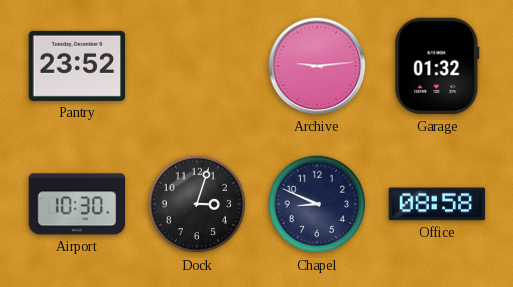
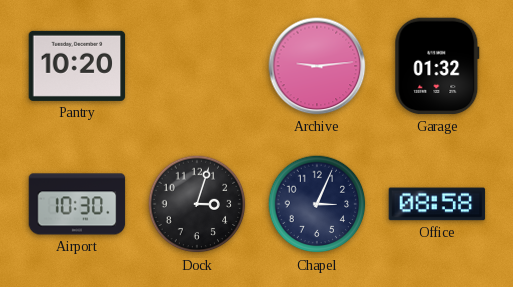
Pantry: 23:52 -> 10:20
Chapel: 8:49 -> 3:04
